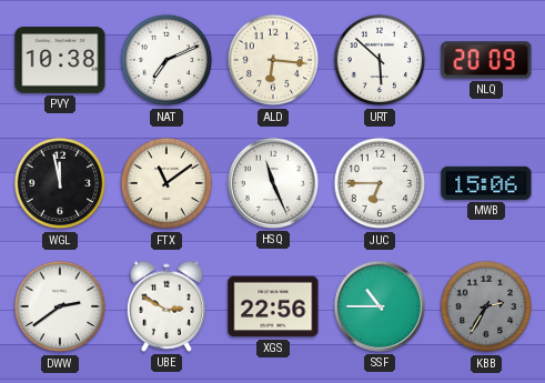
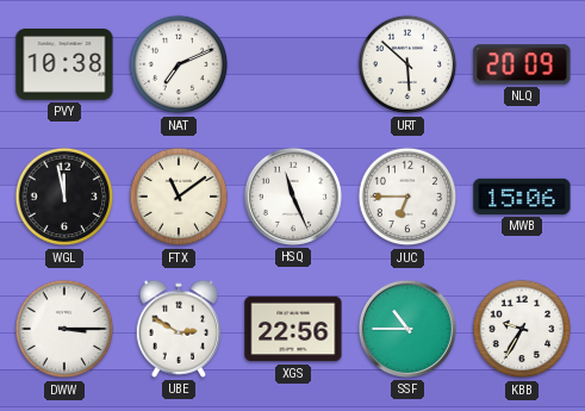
ALD: 6:16 -> none
DWW: 2:39 -> 3:15
KBB: 2:35 -> 9:35
KBB dial: grey -> white
